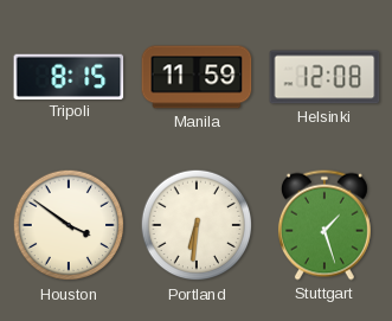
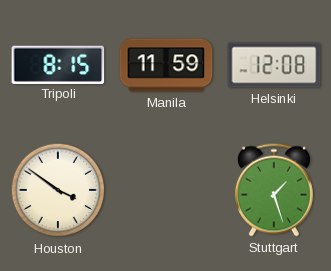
Portland: 6:31 -> none
